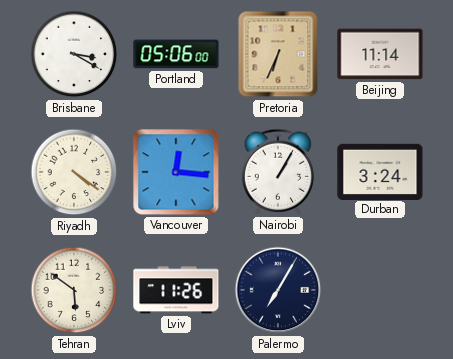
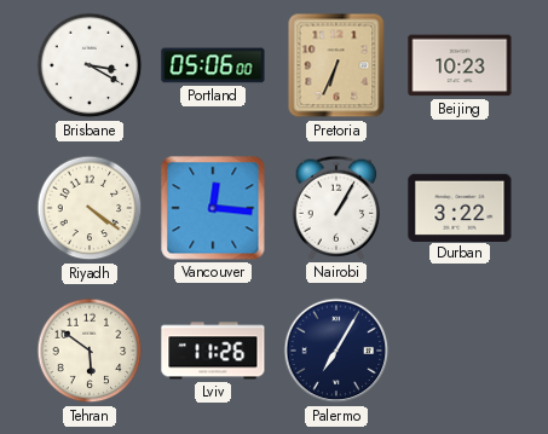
Beijing: 11:14 -> 10:23
Durban: 3:24 -> 3:22
